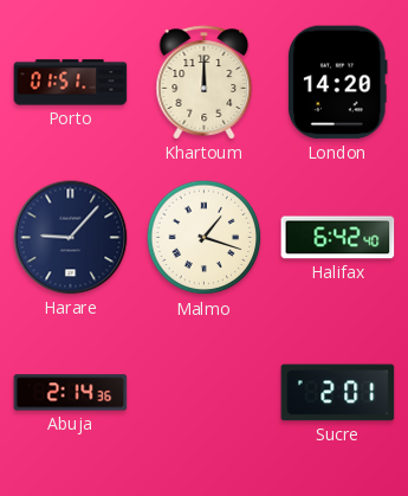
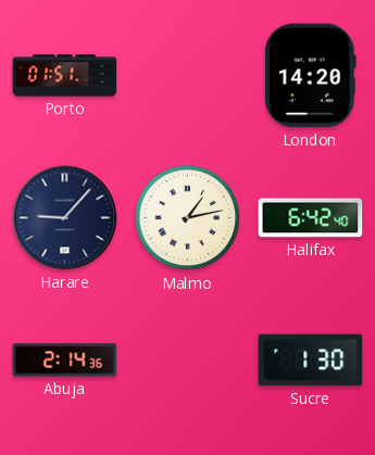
Khartoum: 12:00 -> none
Malmo: 1:18 -> 1:13
Sucre: 2:01 -> 1:30
